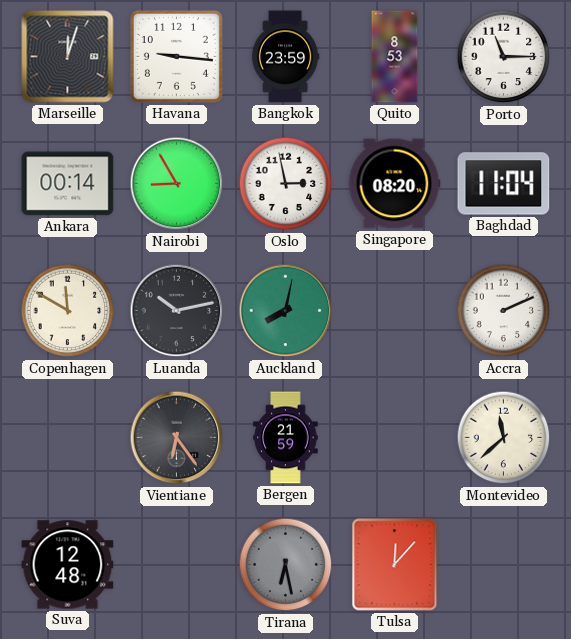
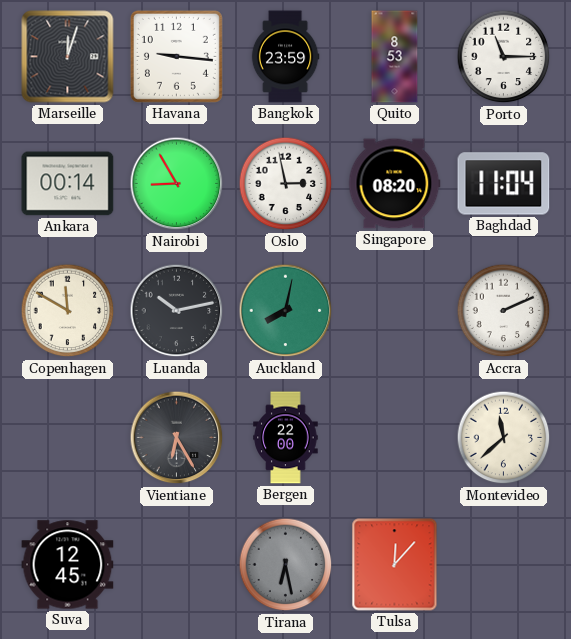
Vientiane: 6:24 -> 6:25
Bergen: 21:59 -> 22:00
Suva: 12:48 -> 12:45
